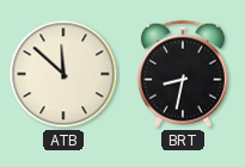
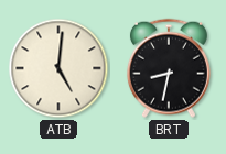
ATB: 11:52 -> 5:01
